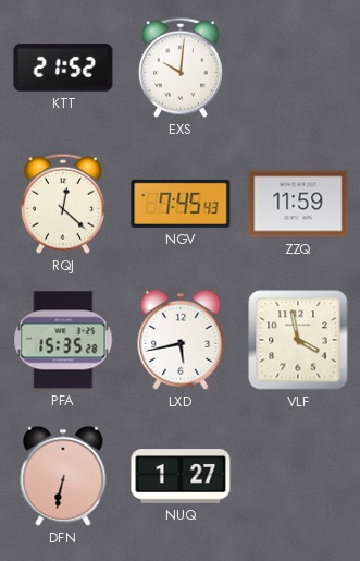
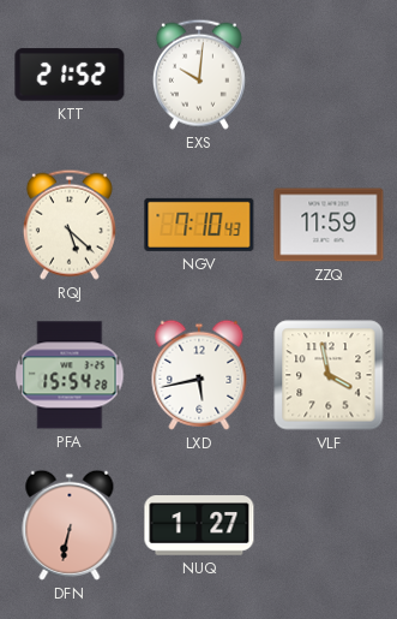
RQJ: 12:22 -> 5:22
NGV: 7:45 -> 7:10
PFA: 15:35 -> 15:54
